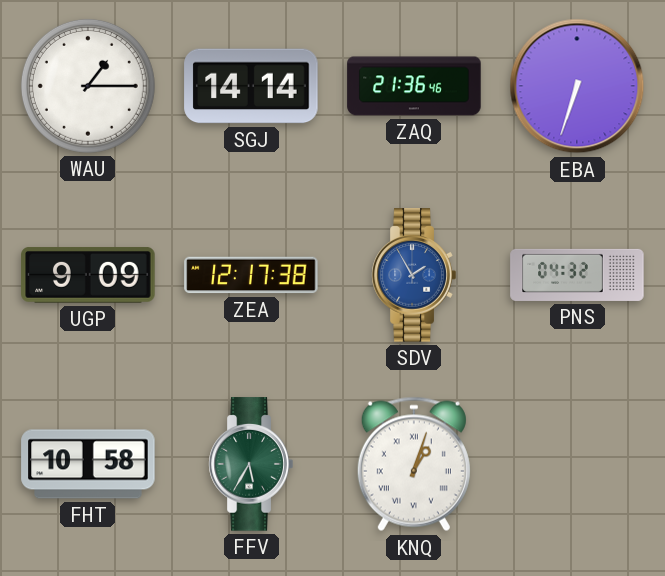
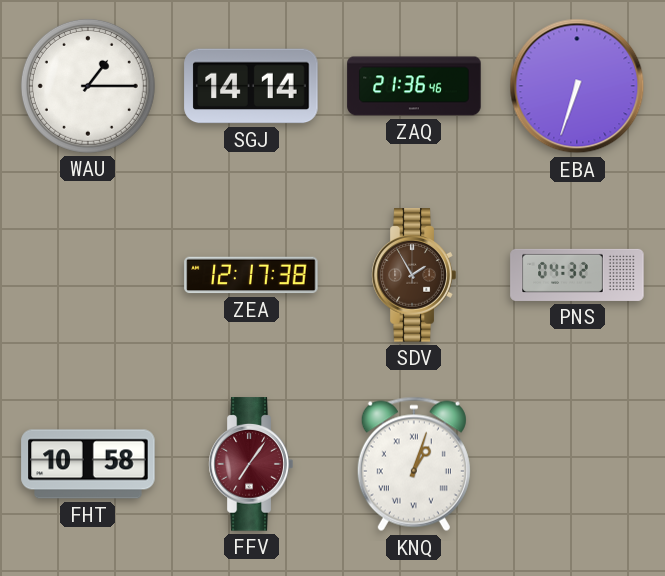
UGP: 9:09 -> none
SDV dial: blue -> brown
FFV: 5:35 -> 7:06
FFV dial: green -> burgundy
